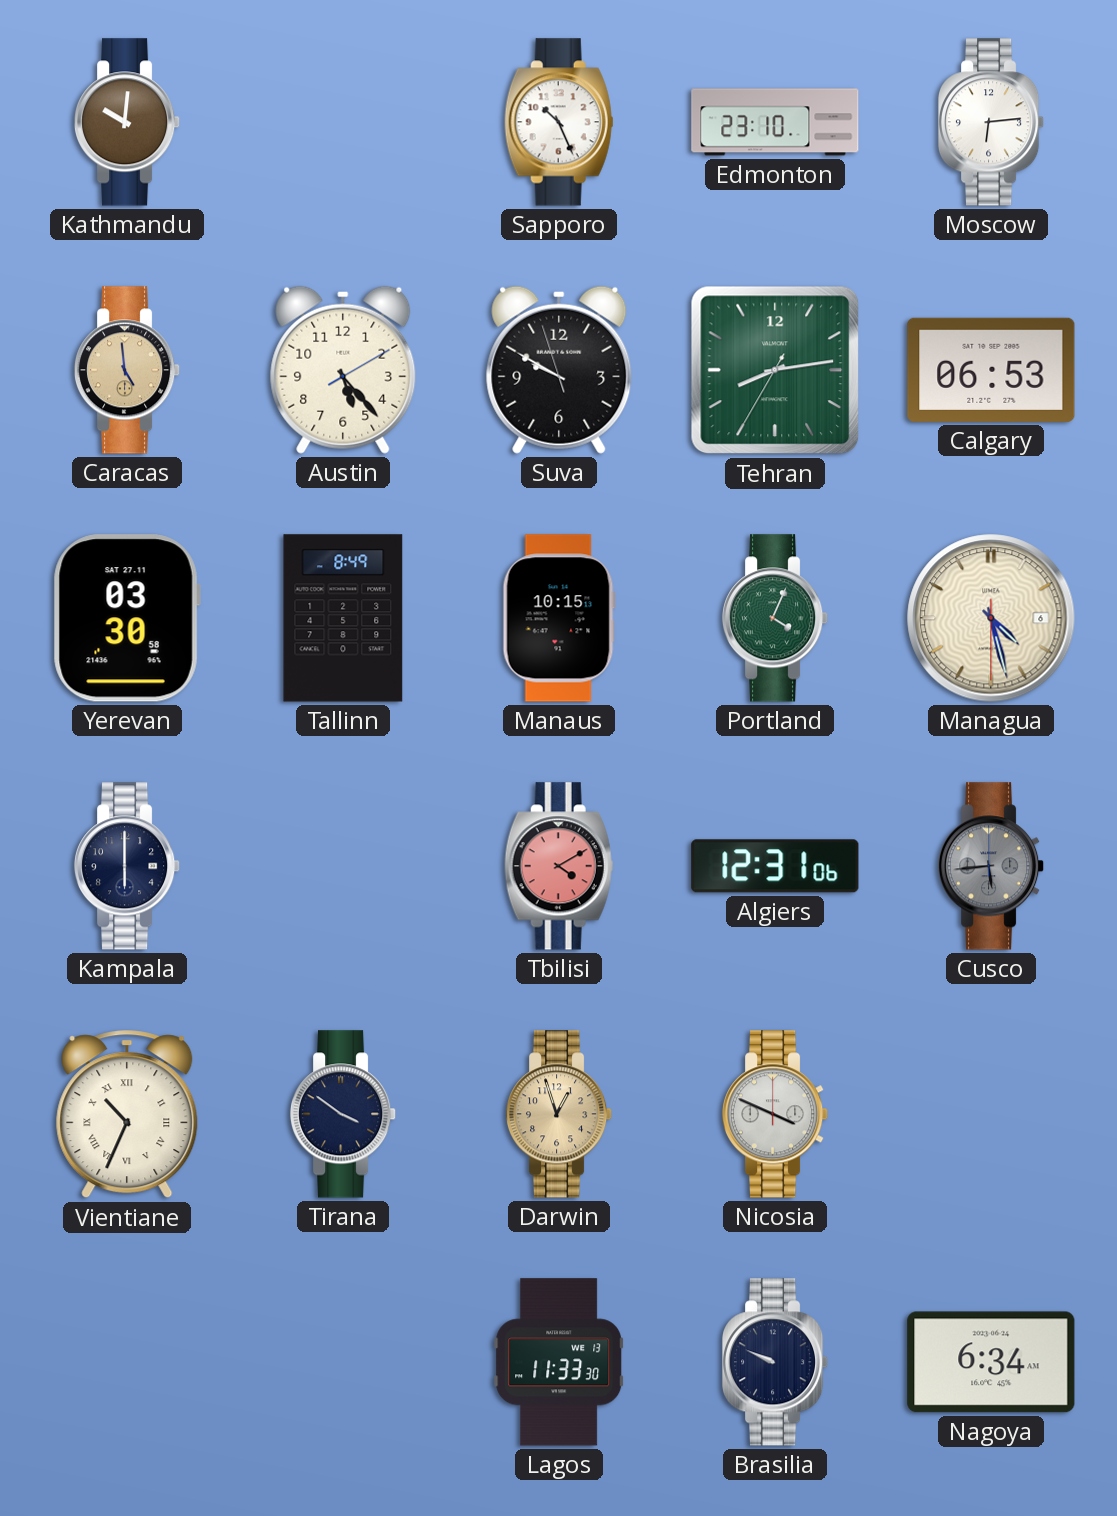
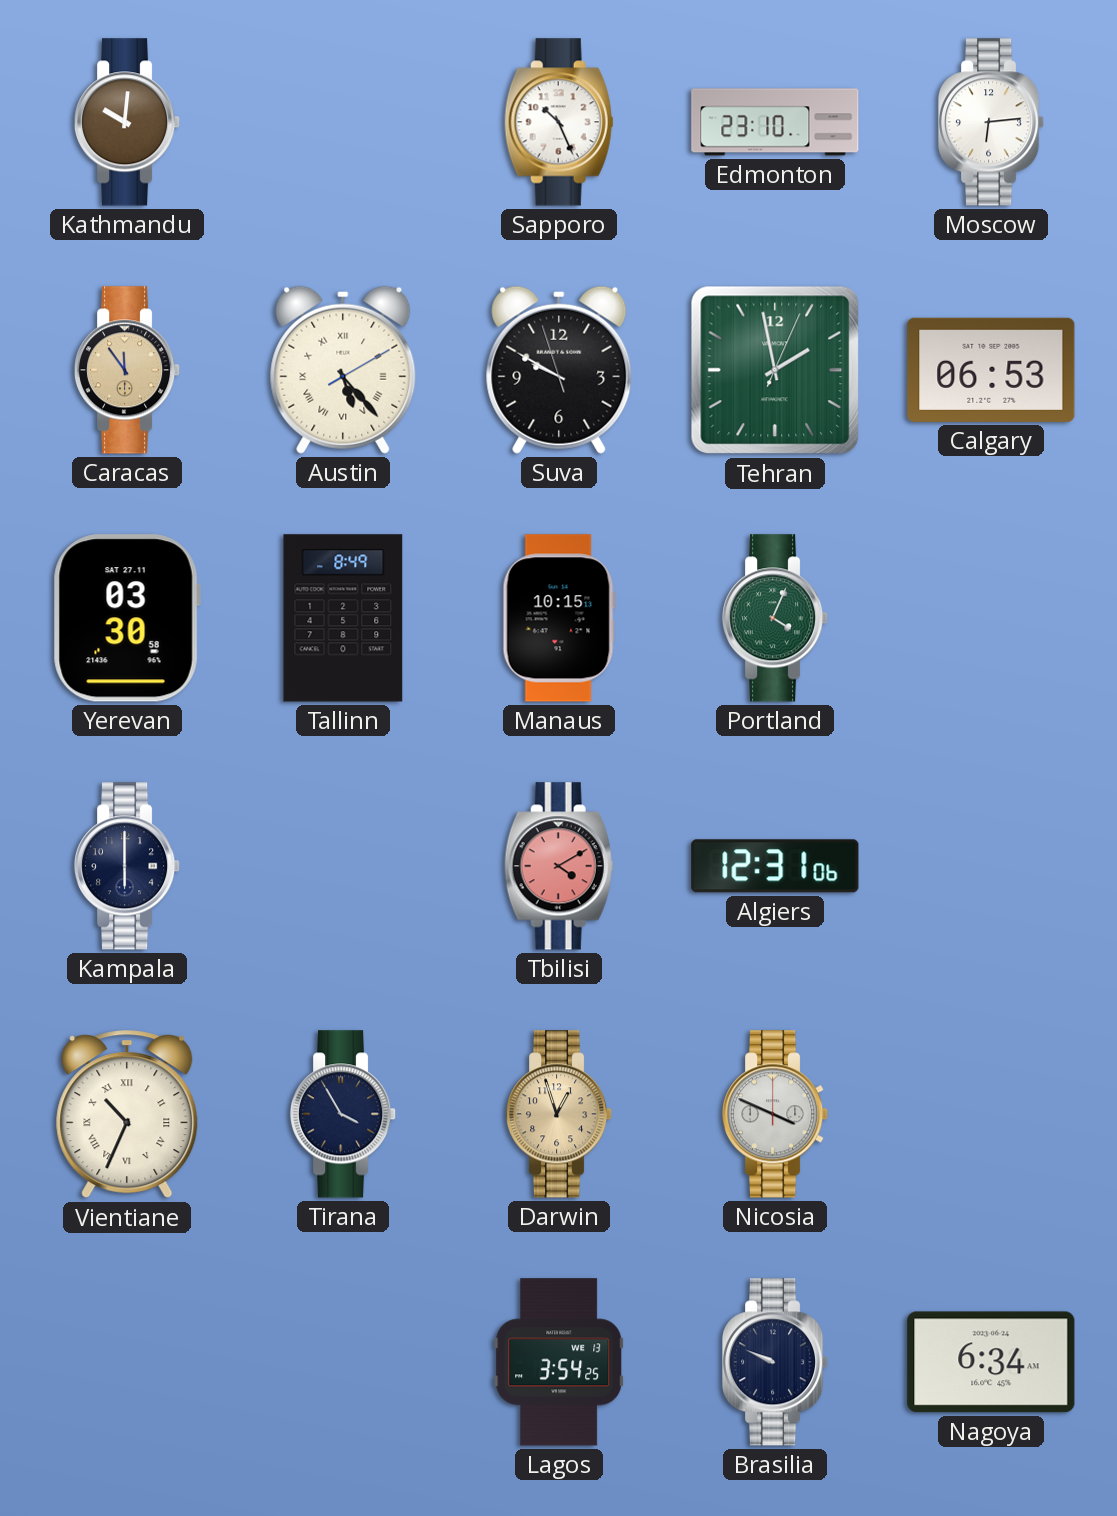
Caracas: 4:59 -> 11:54
Austin numerals: Arabic -> Roman
Tehran: 8:13 -> 1:58
Managua: 4:27 -> none
Cusco: 5:44 -> none
Tirana: 3:51 -> 3:55
Lagos: 11:33 -> 3:54
